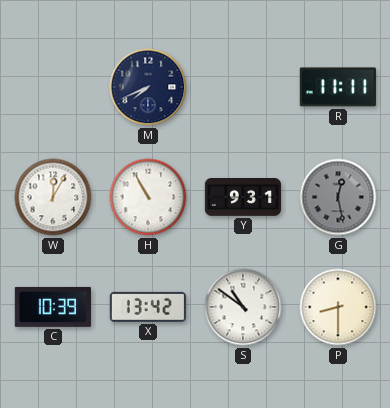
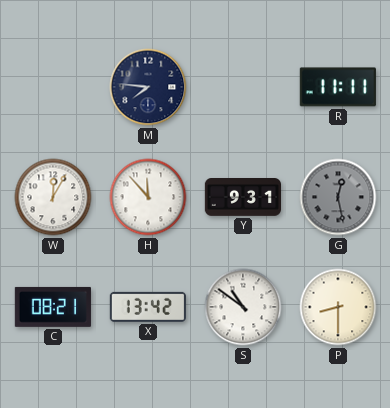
M: 7:41 -> 7:46
H: 10:55 -> 11:53
C: 10:39 -> 08:21
